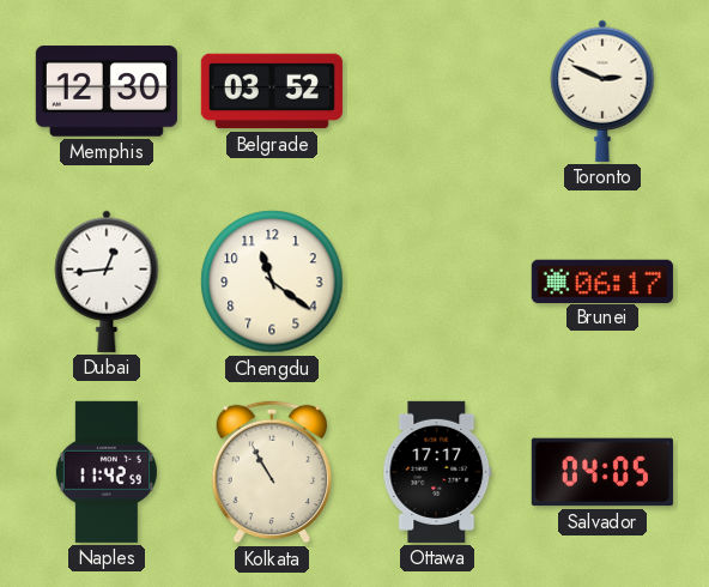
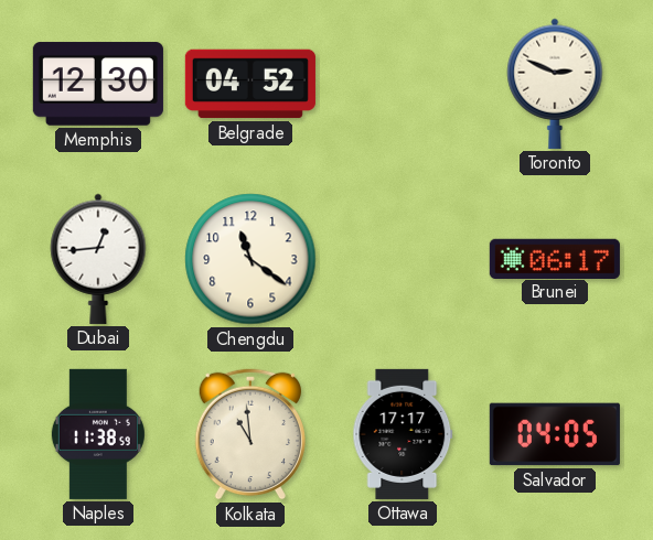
Belgrade: 03:52 -> 04:52
Naples: 11:42 -> 11:38
Kolkata: 10:55 -> 10:59
